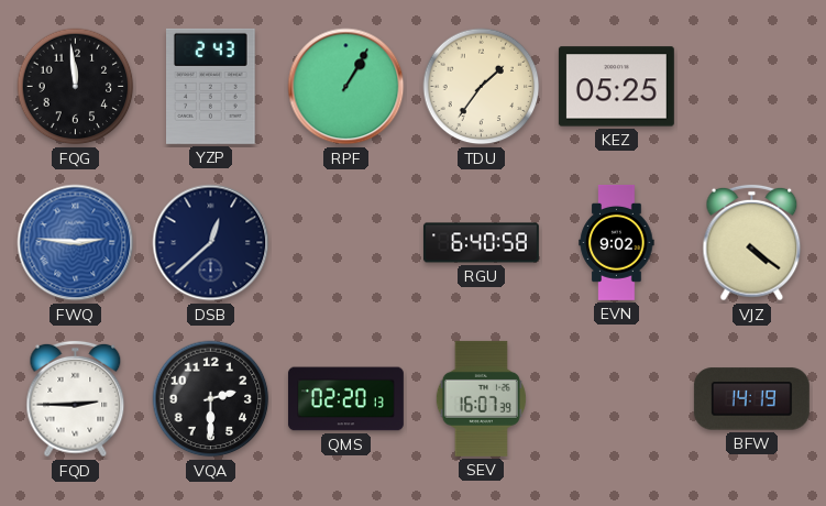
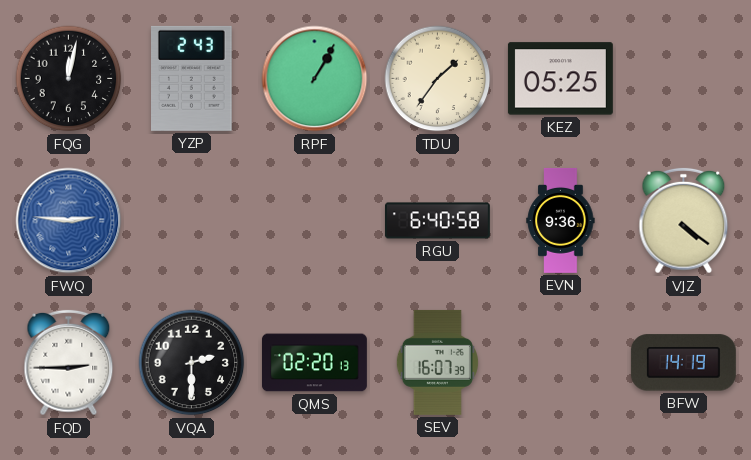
FQG: 11:59 -> 12:02
DSB: 12:38 -> none
EVN: 9:02 -> 9:36
